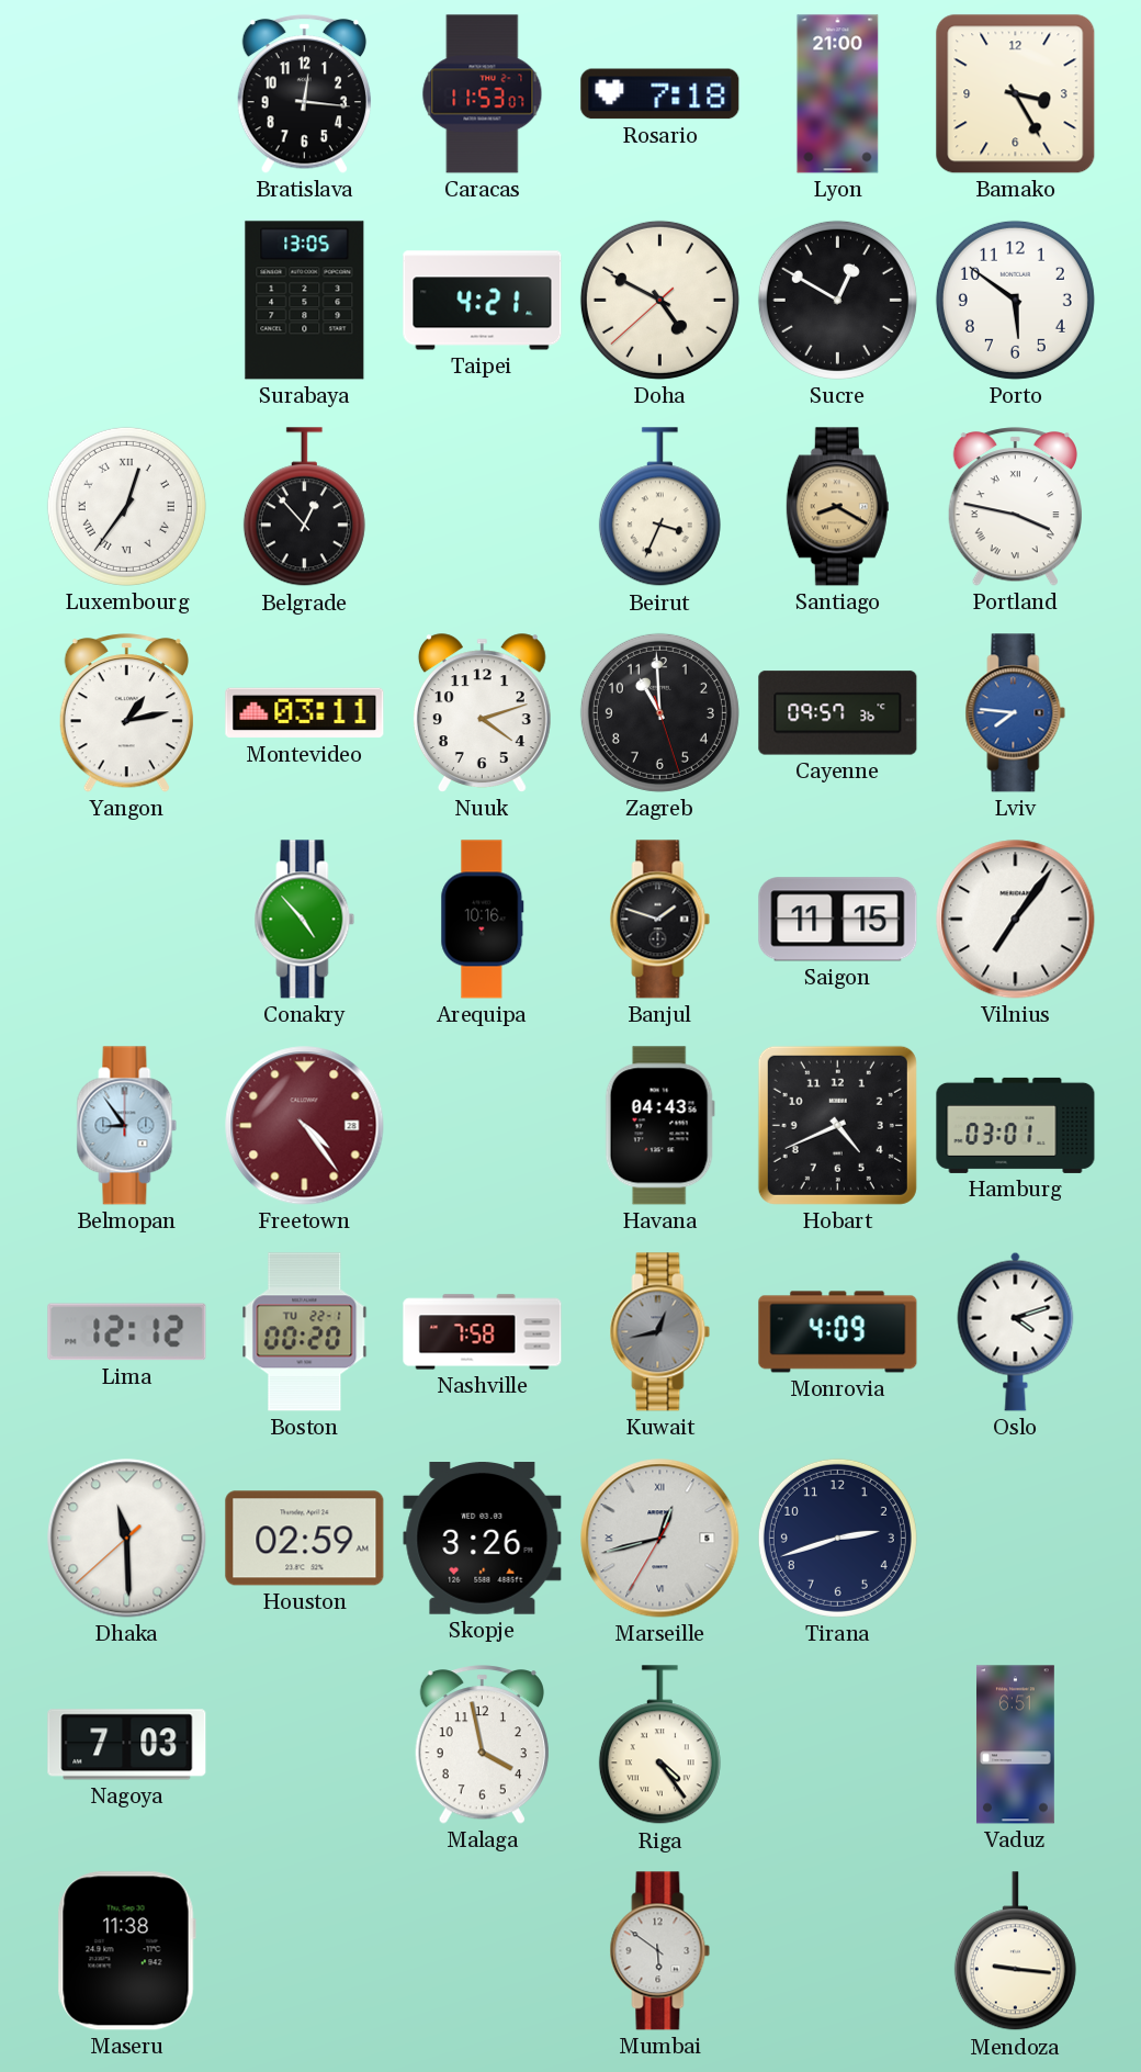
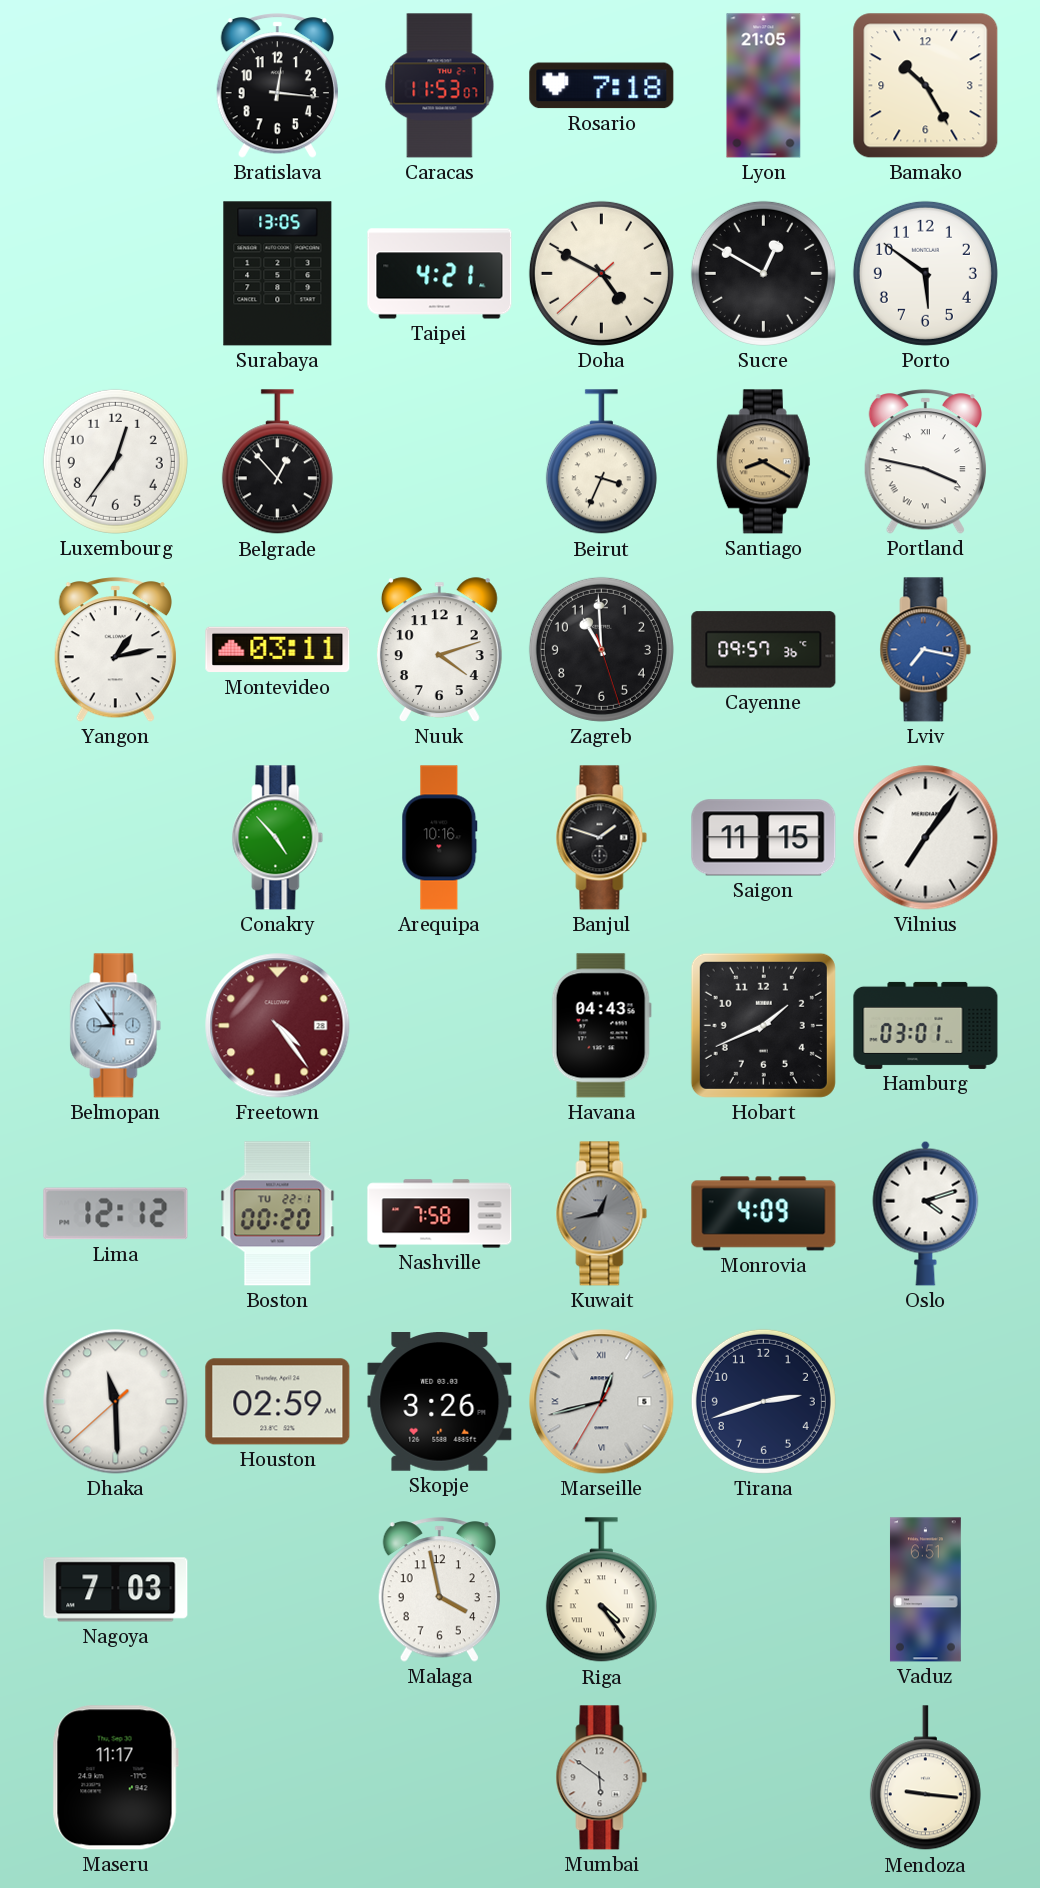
Lyon: 21:00 -> 21:05
Bamako: 3:25 -> 10:25
Luxembourg numerals: Roman -> Arabic
Lviv: 7:46 -> 7:17
Hobart: 4:41 -> 1:41
Maseru: 11:38 -> 11:17
